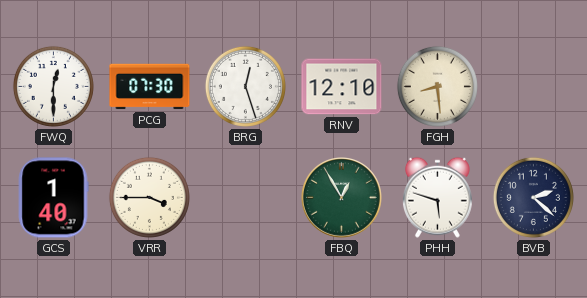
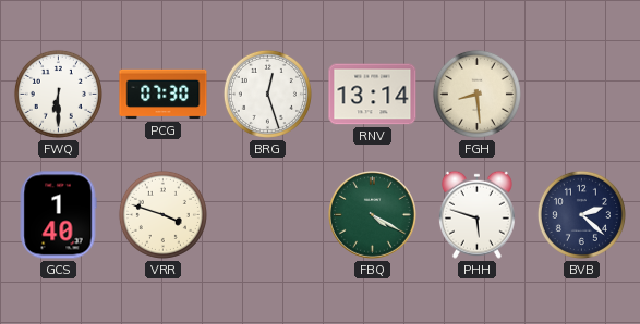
FWQ: 12:30 -> 6:30
RNV: 12:10 -> 13:14
VRR: 3:45 -> 3:48
FBQ: 12:55 -> 4:20
